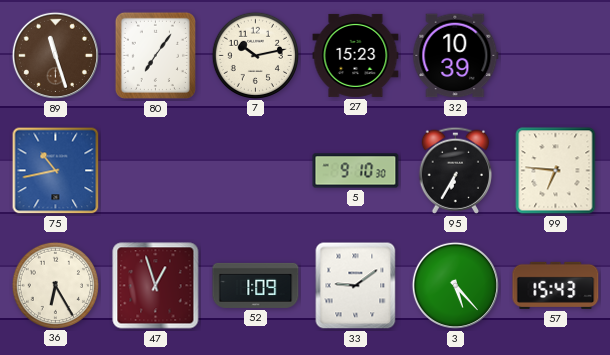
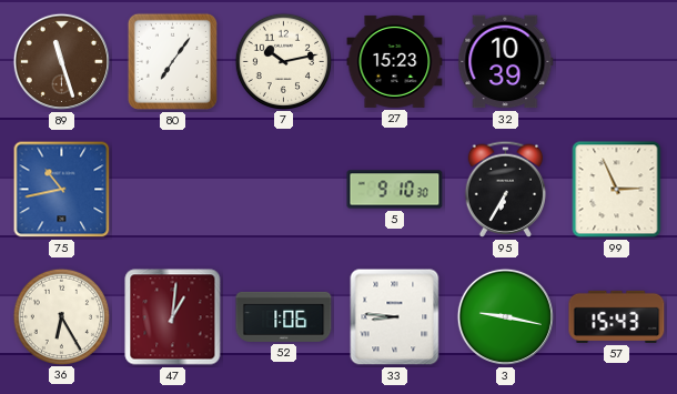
99: 6:46 -> 2:56
47: 12:57 -> 1:01
52: 1:09 -> 1:06
33: 9:09 -> 8:46
3: 5:23 -> 9:17
